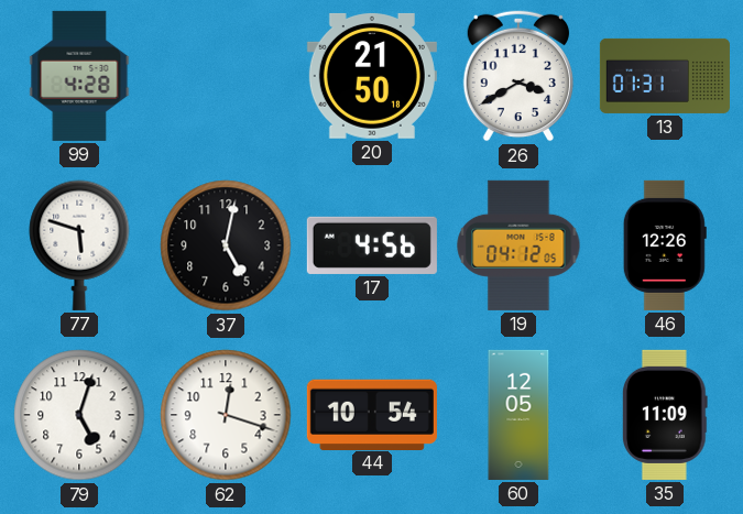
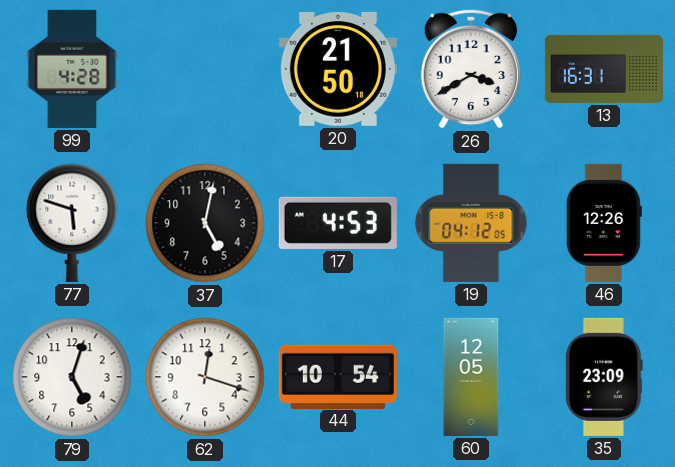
13: 01:31 -> 16:31
17: 4:56 -> 4:53
35: 11:09 -> 23:09
